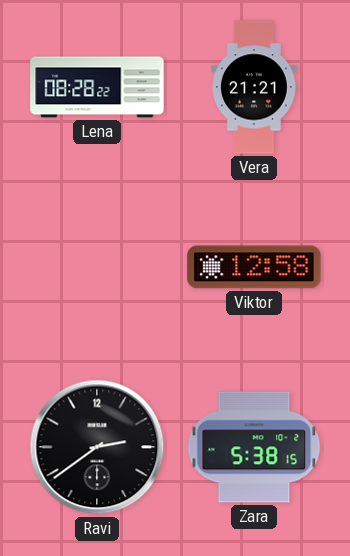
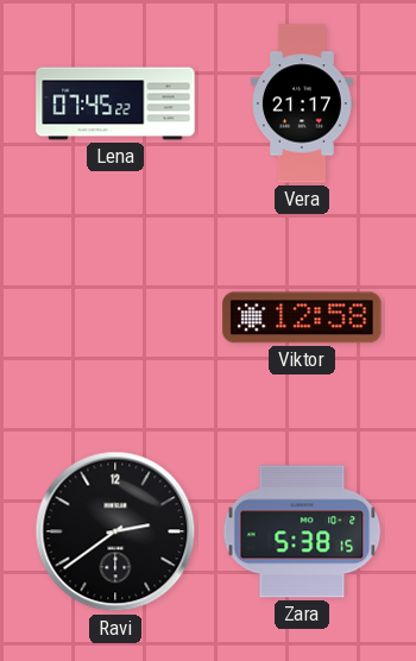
Lena: 08:28 -> 07:45
Vera: 21:21 -> 21:17
